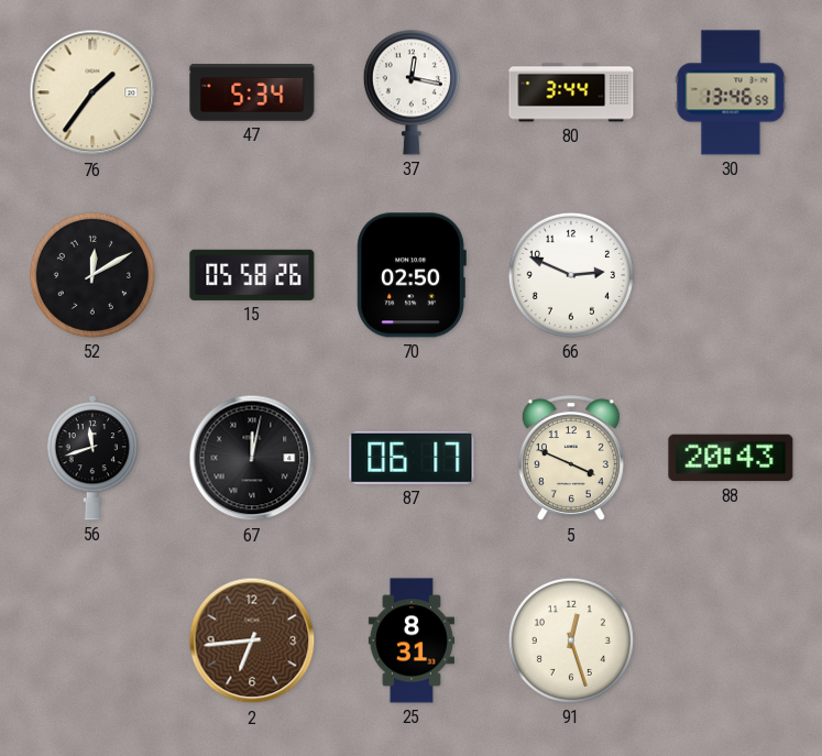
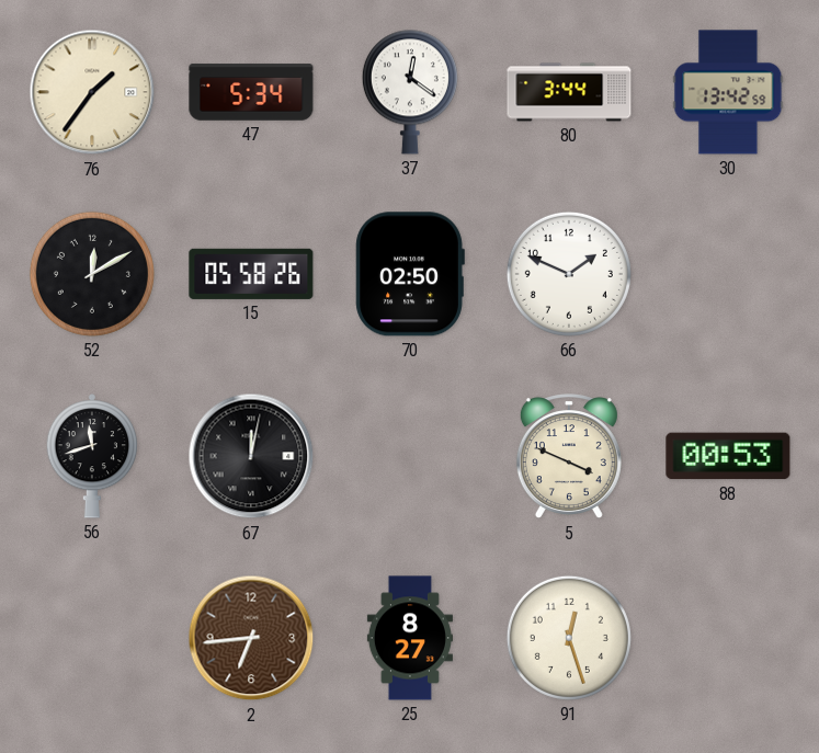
37: 12:17 -> 12:21
30: 13:46 -> 13:42
66: 2:49 -> 1:49
87: 06:17 -> none
88: 20:43 -> 00:53
25: 8:31 -> 8:27
